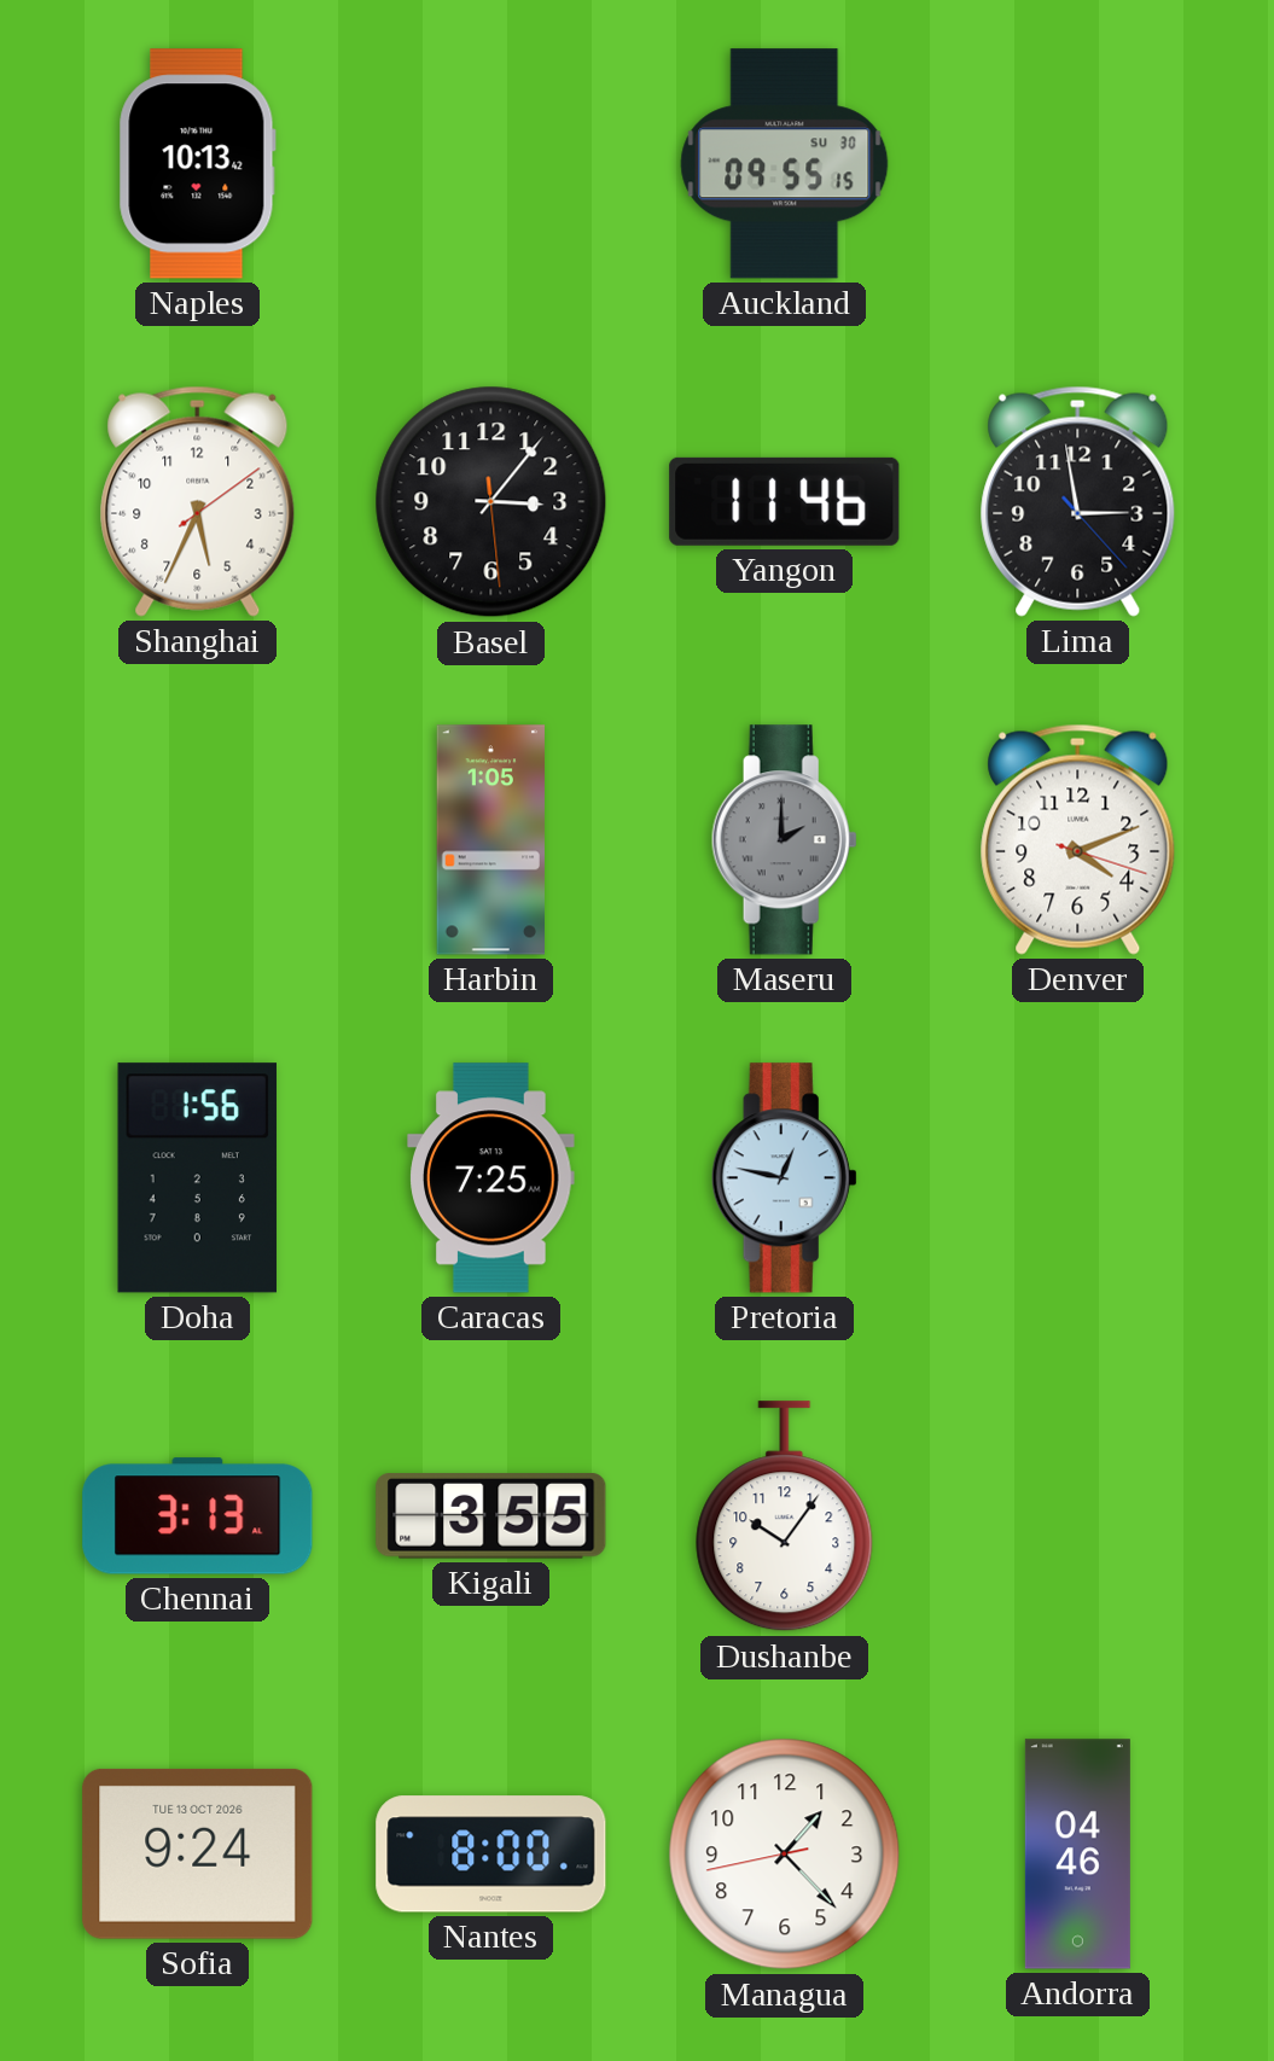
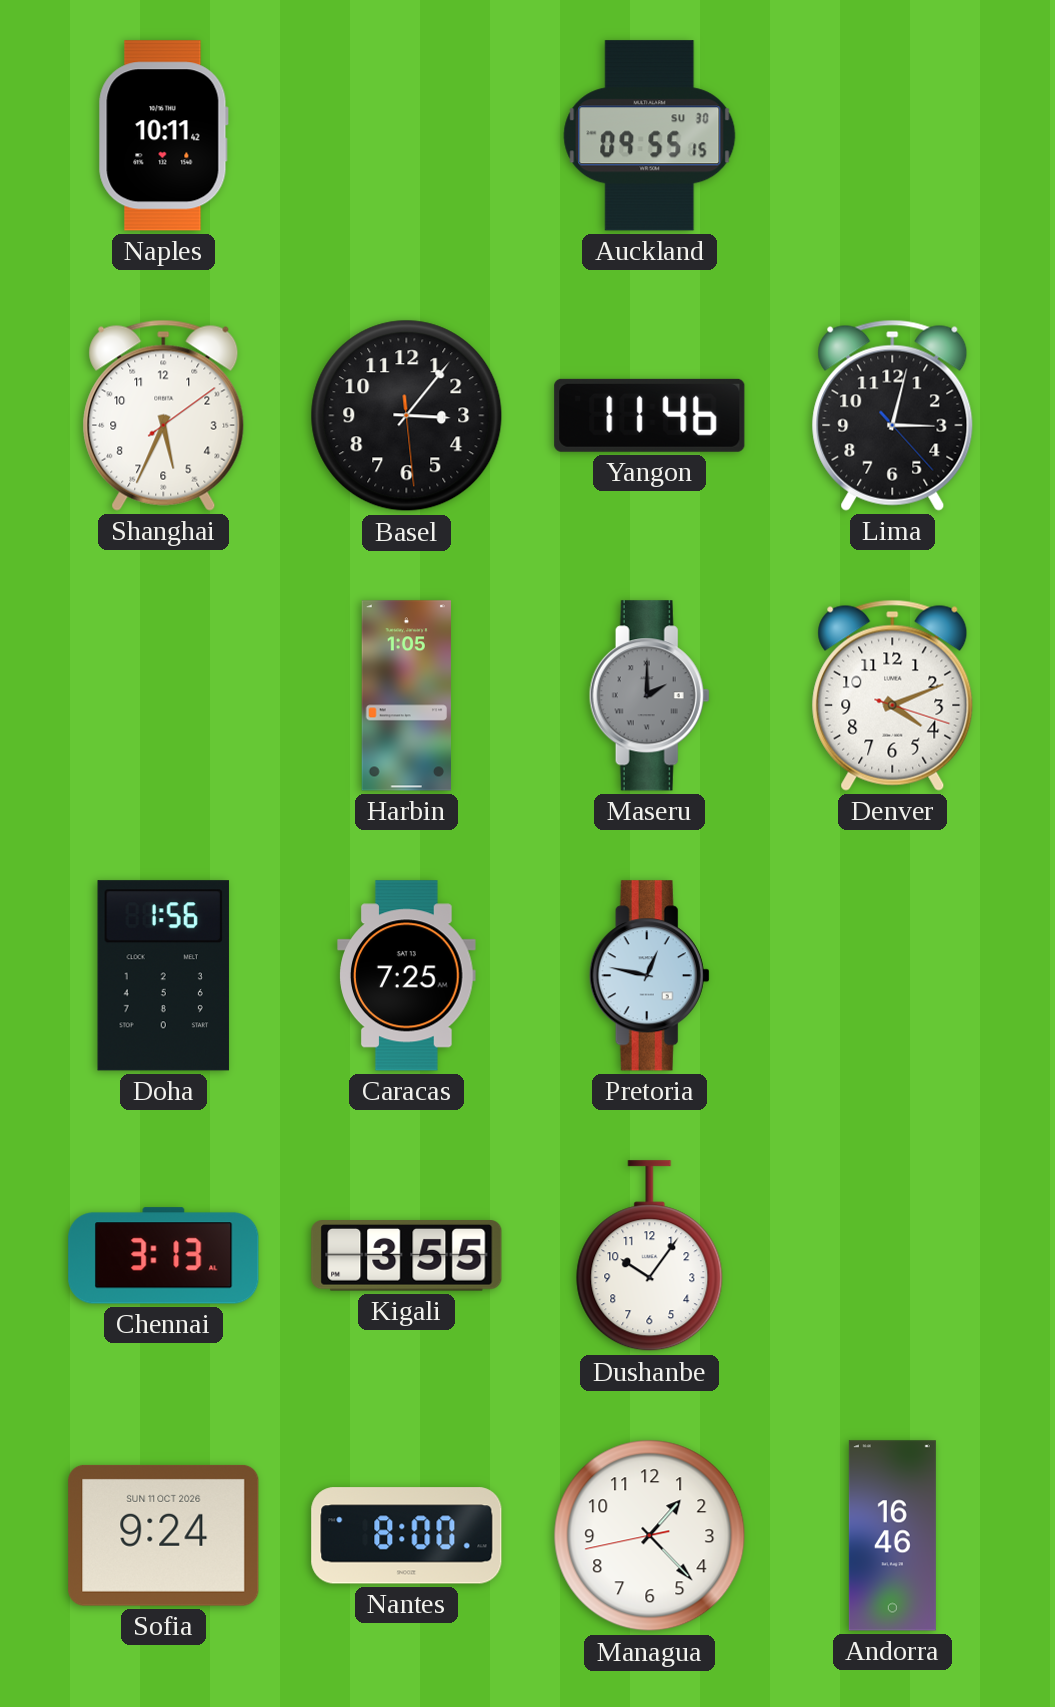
Naples: 10:13 -> 10:11
Lima: 2:58 -> 3:02
Sofia date: TUE 13 OCT 2026 -> SUN 11 OCT 2026
Andorra: 04:46 -> 16:46
